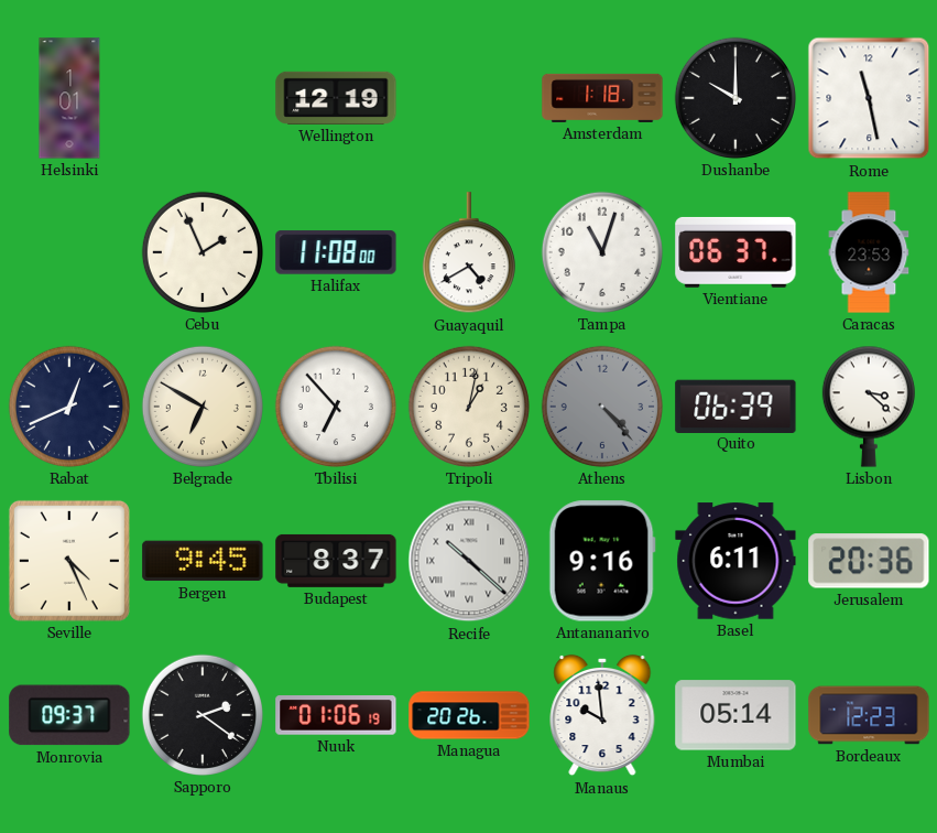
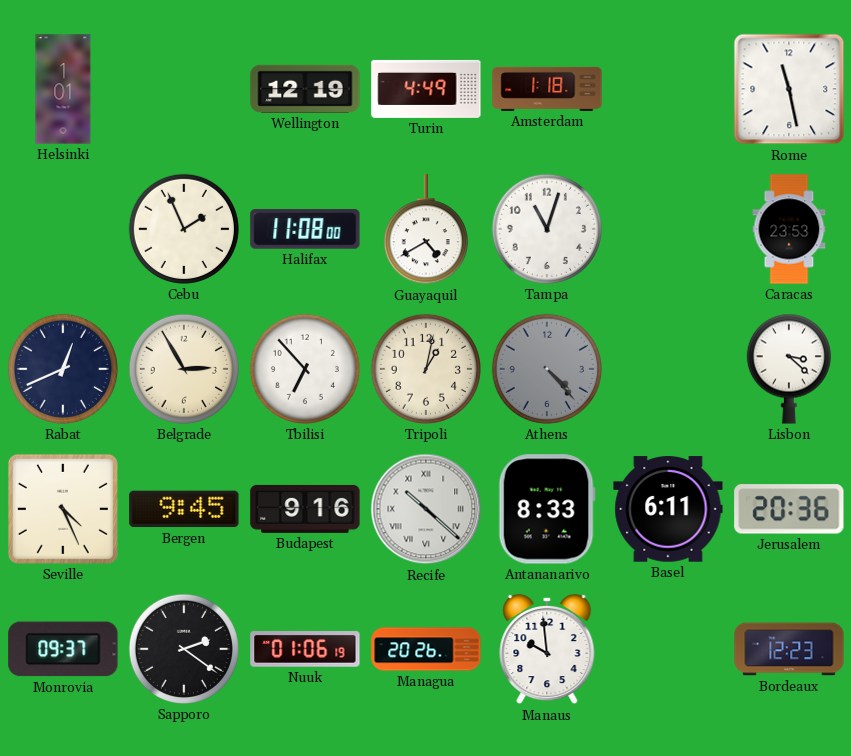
Turin: none -> 4:49
Dushanbe: 10:00 -> none
Vientiane: 06:37 -> none
Belgrade: 6:50 -> 2:55
Quito: 06:39 -> none
Budapest: 8:37 -> 9:16
Antananarivo: 9:16 -> 8:33
Mumbai: 05:14 -> none
